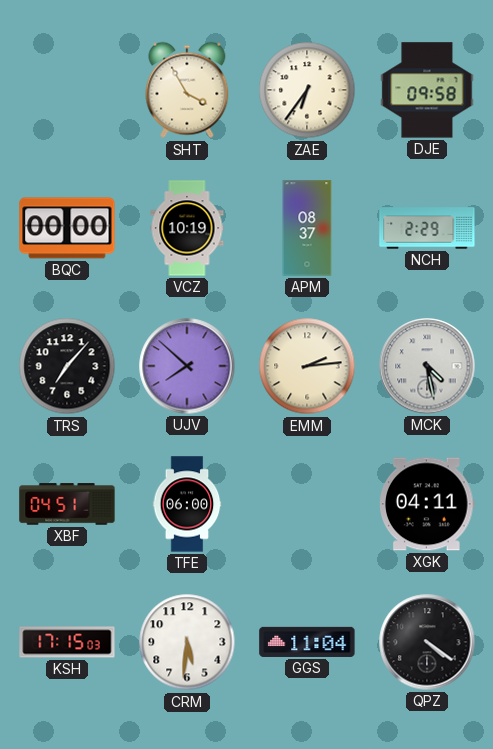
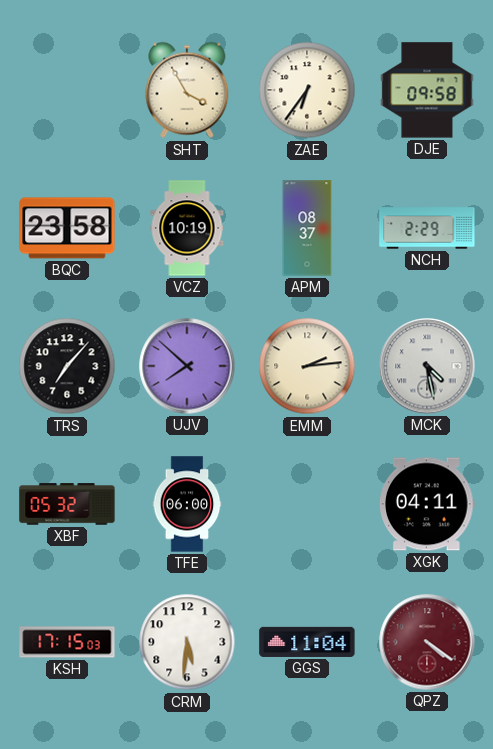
BQC: 00:00 -> 23:58
XBF: 04:51 -> 05:32
QPZ dial: black -> burgundy
